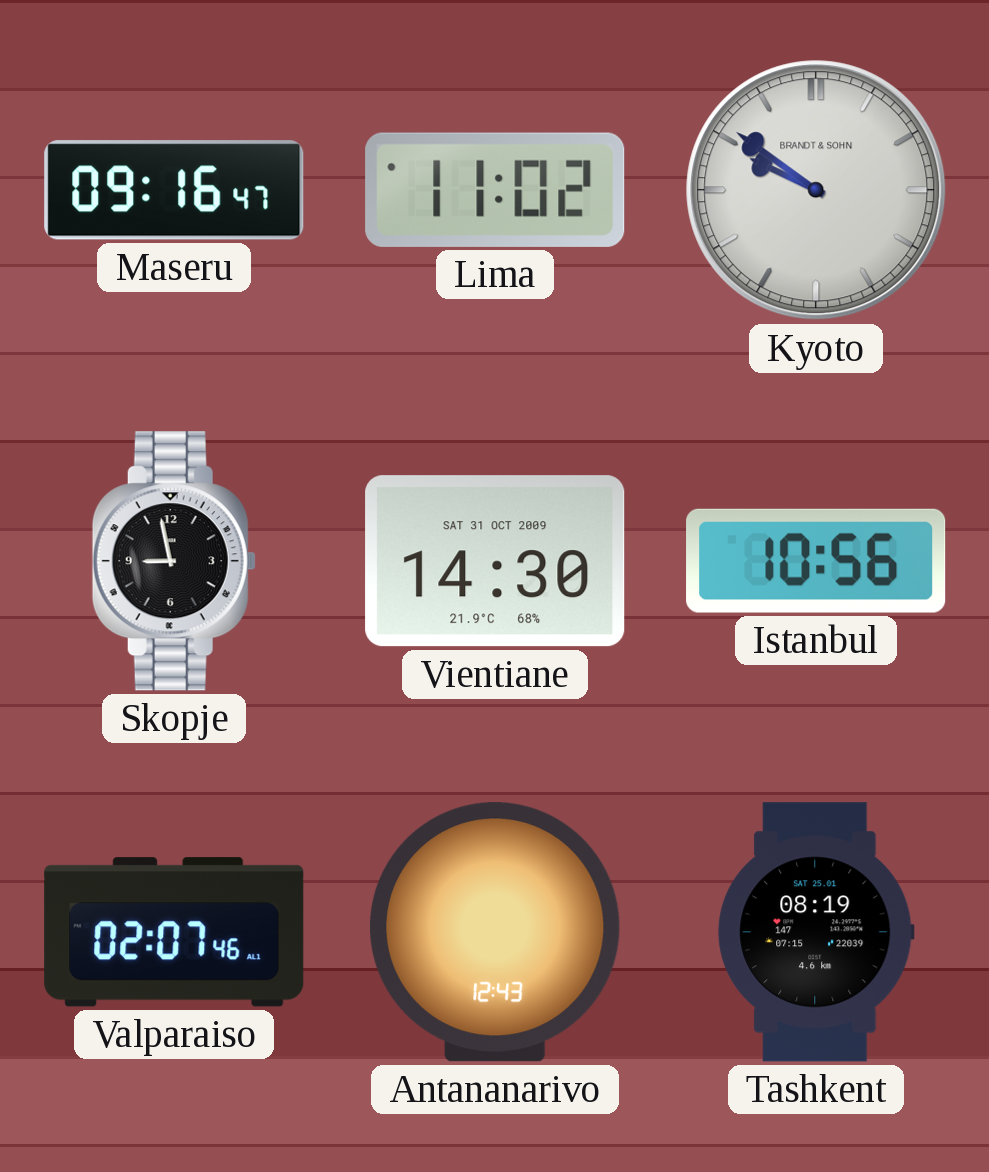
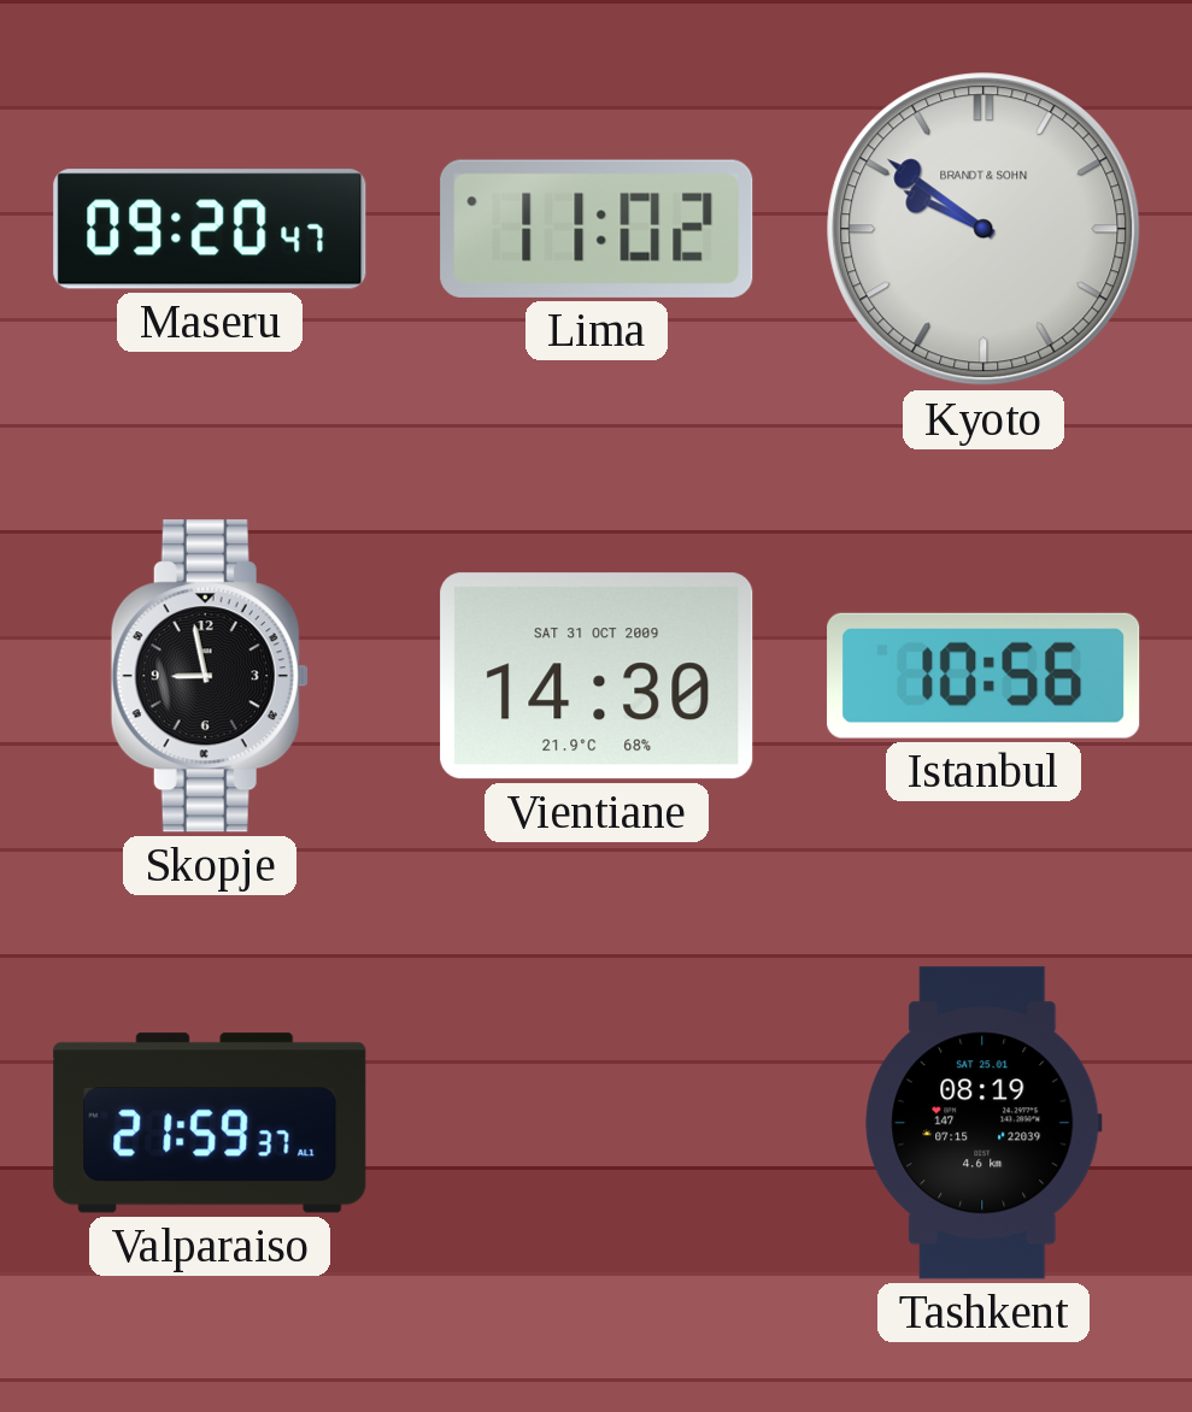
Maseru: 09:16 -> 09:20
Valparaiso: 02:07 -> 21:59
Antananarivo: 12:43 -> none
